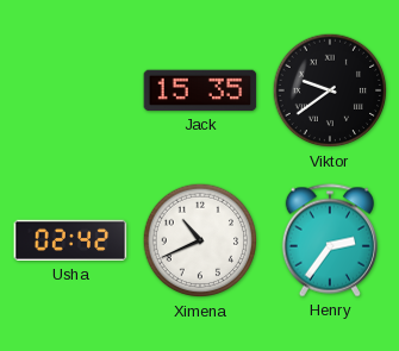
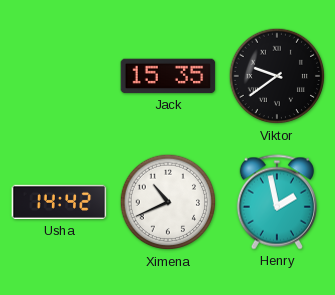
Usha: 02:42 -> 14:42
Henry: 2:36 -> 1:58
